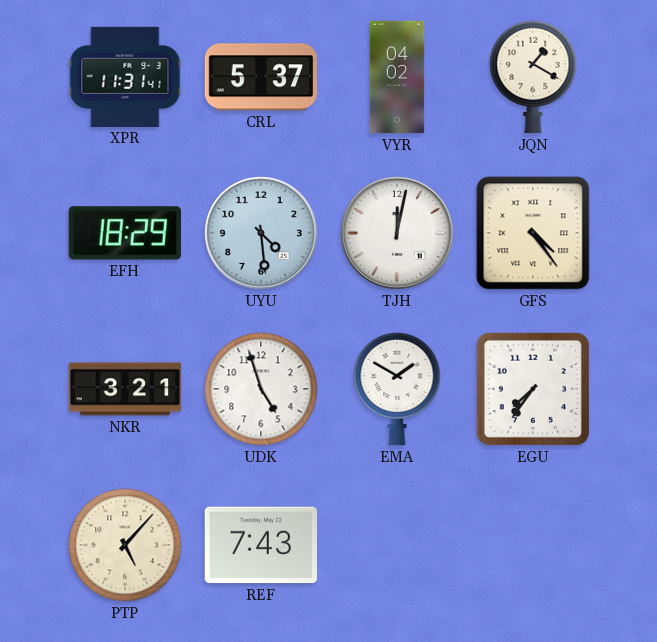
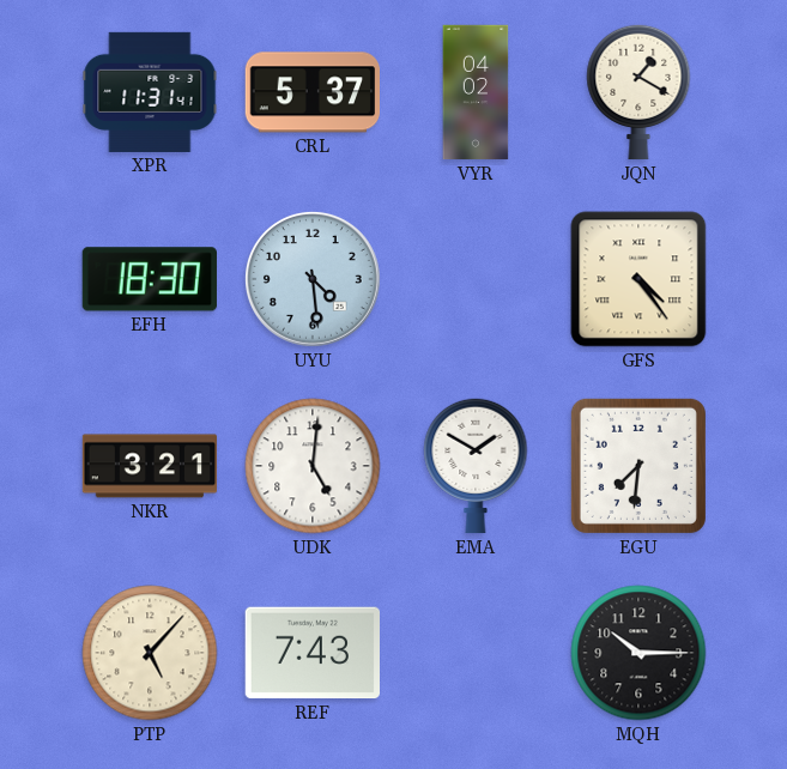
EFH: 18:29 -> 18:30
TJH: 12:02 -> none
UDK: 4:57 -> 5:01
EGU: 7:36 -> 7:31
MQH: none -> 10:15
